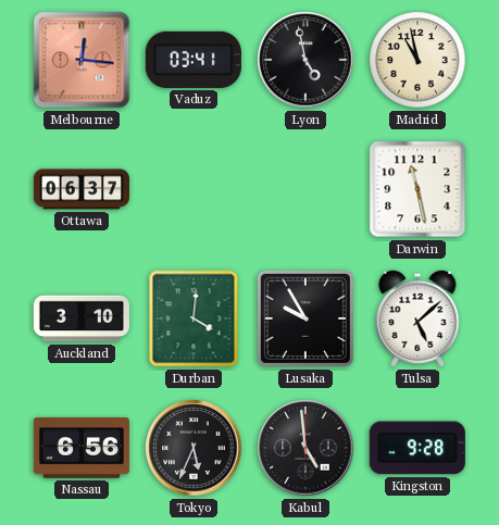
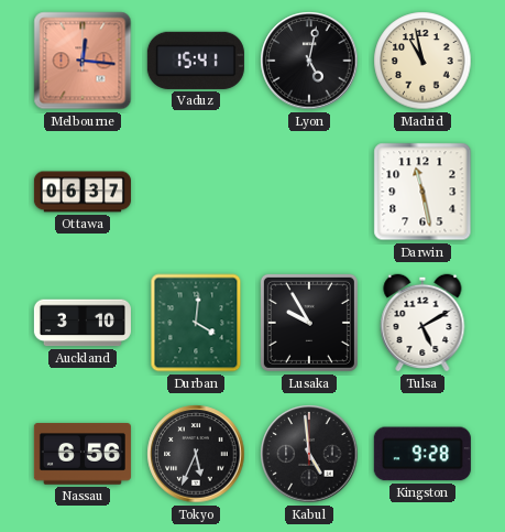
Vaduz: 03:41 -> 15:41
Lyon: 4:58 -> 5:02
Tulsa: 5:08 -> 5:10
